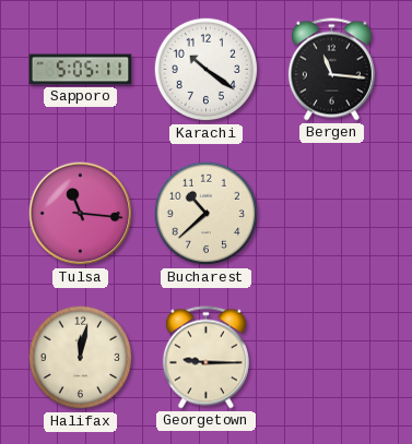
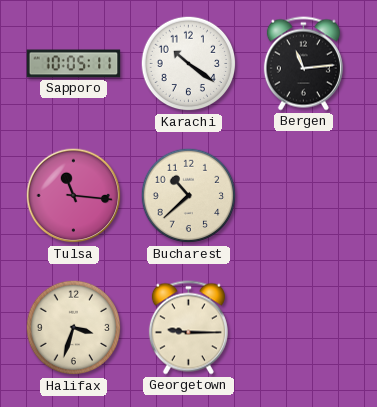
Sapporo: 5:05 -> 10:05
Bergen: 11:16 -> 11:14
Halifax: 12:02 -> 3:33
